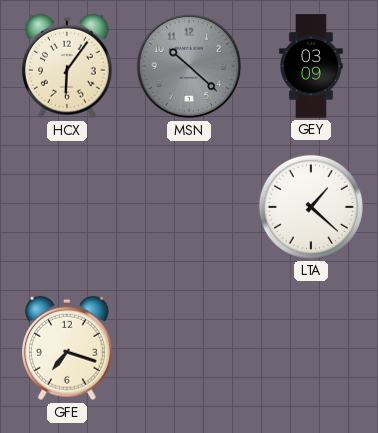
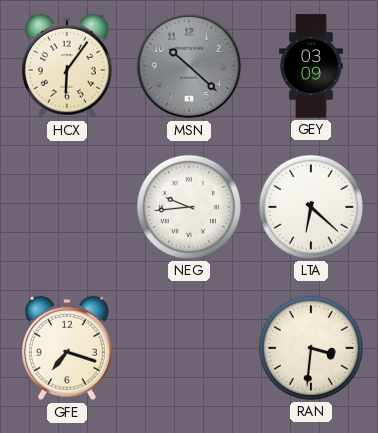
NEG: none -> 9:44
LTA: 1:22 -> 6:22
RAN: none -> 3:31
